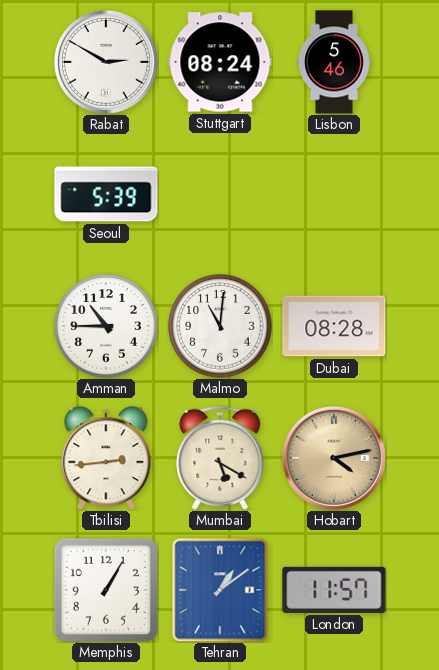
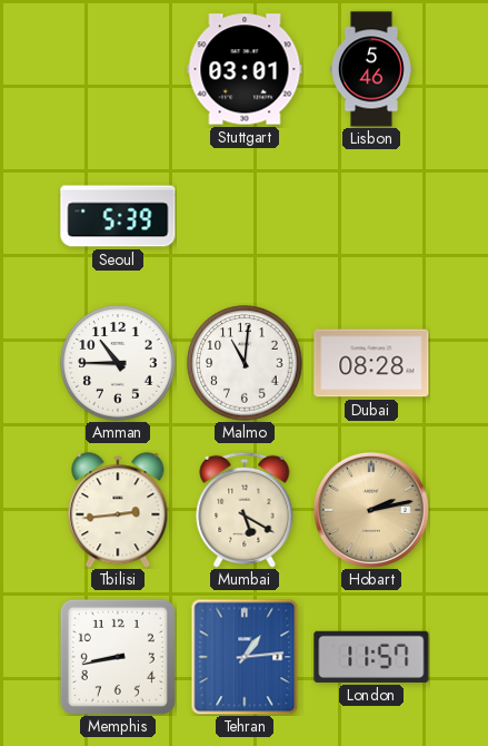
Rabat: 2:50 -> none
Stuttgart: 08:24 -> 03:01
Hobart: 4:13 -> 2:13
Memphis: 1:05 -> 8:43
Tehran: 1:09 -> 1:14
